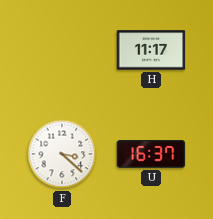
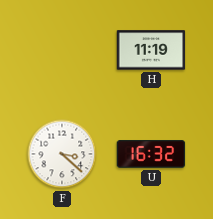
H: 11:17 -> 11:19
U: 16:37 -> 16:32
